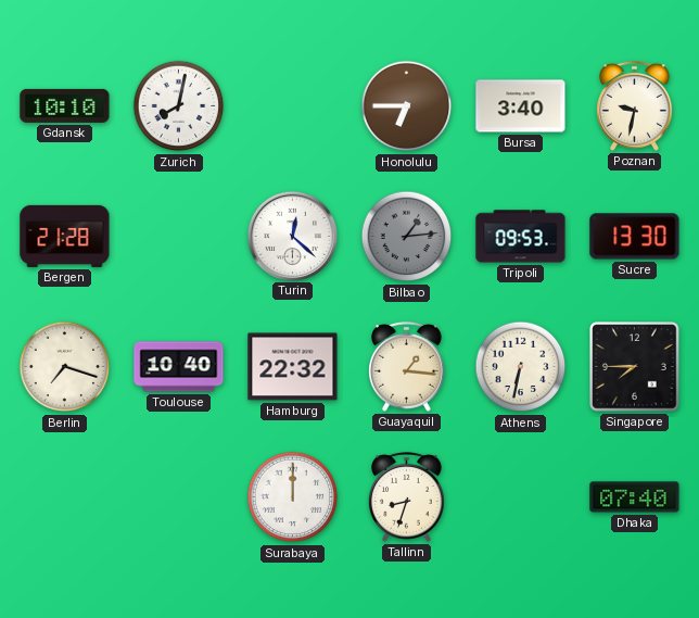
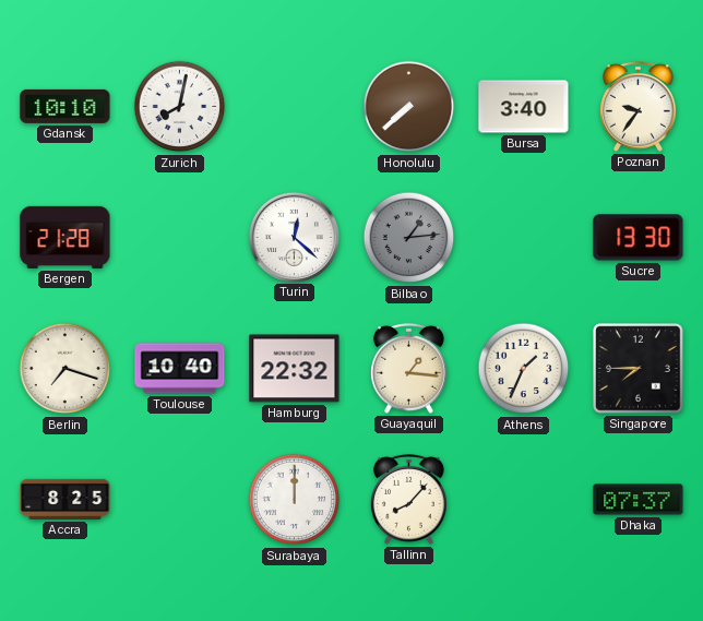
Honolulu: 6:45 -> 7:38
Poznan: 9:32 -> 9:36
Tripoli: 09:53 -> none
Athens: 6:32 -> 1:34
Accra: none -> 8:25
Tallinn: 8:33 -> 8:07
Dhaka: 07:40 -> 07:37
